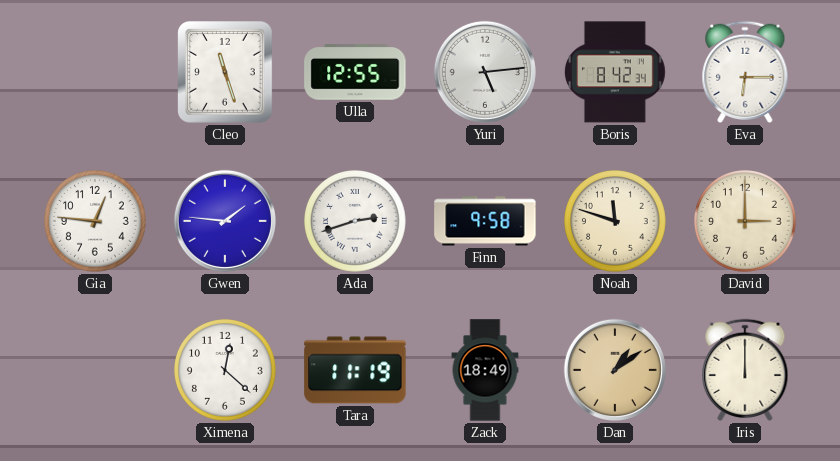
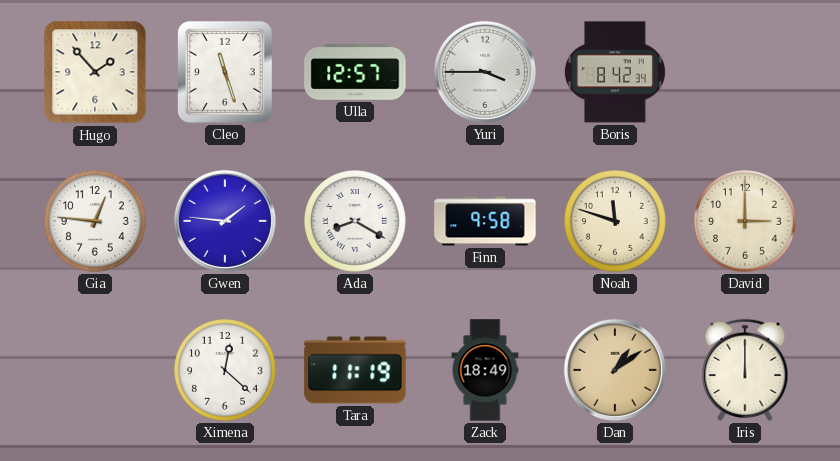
Hugo: none -> 1:53
Ulla: 12:55 -> 12:57
Yuri: 5:14 -> 3:45
Eva: 6:15 -> none
Ada: 2:42 -> 8:20
